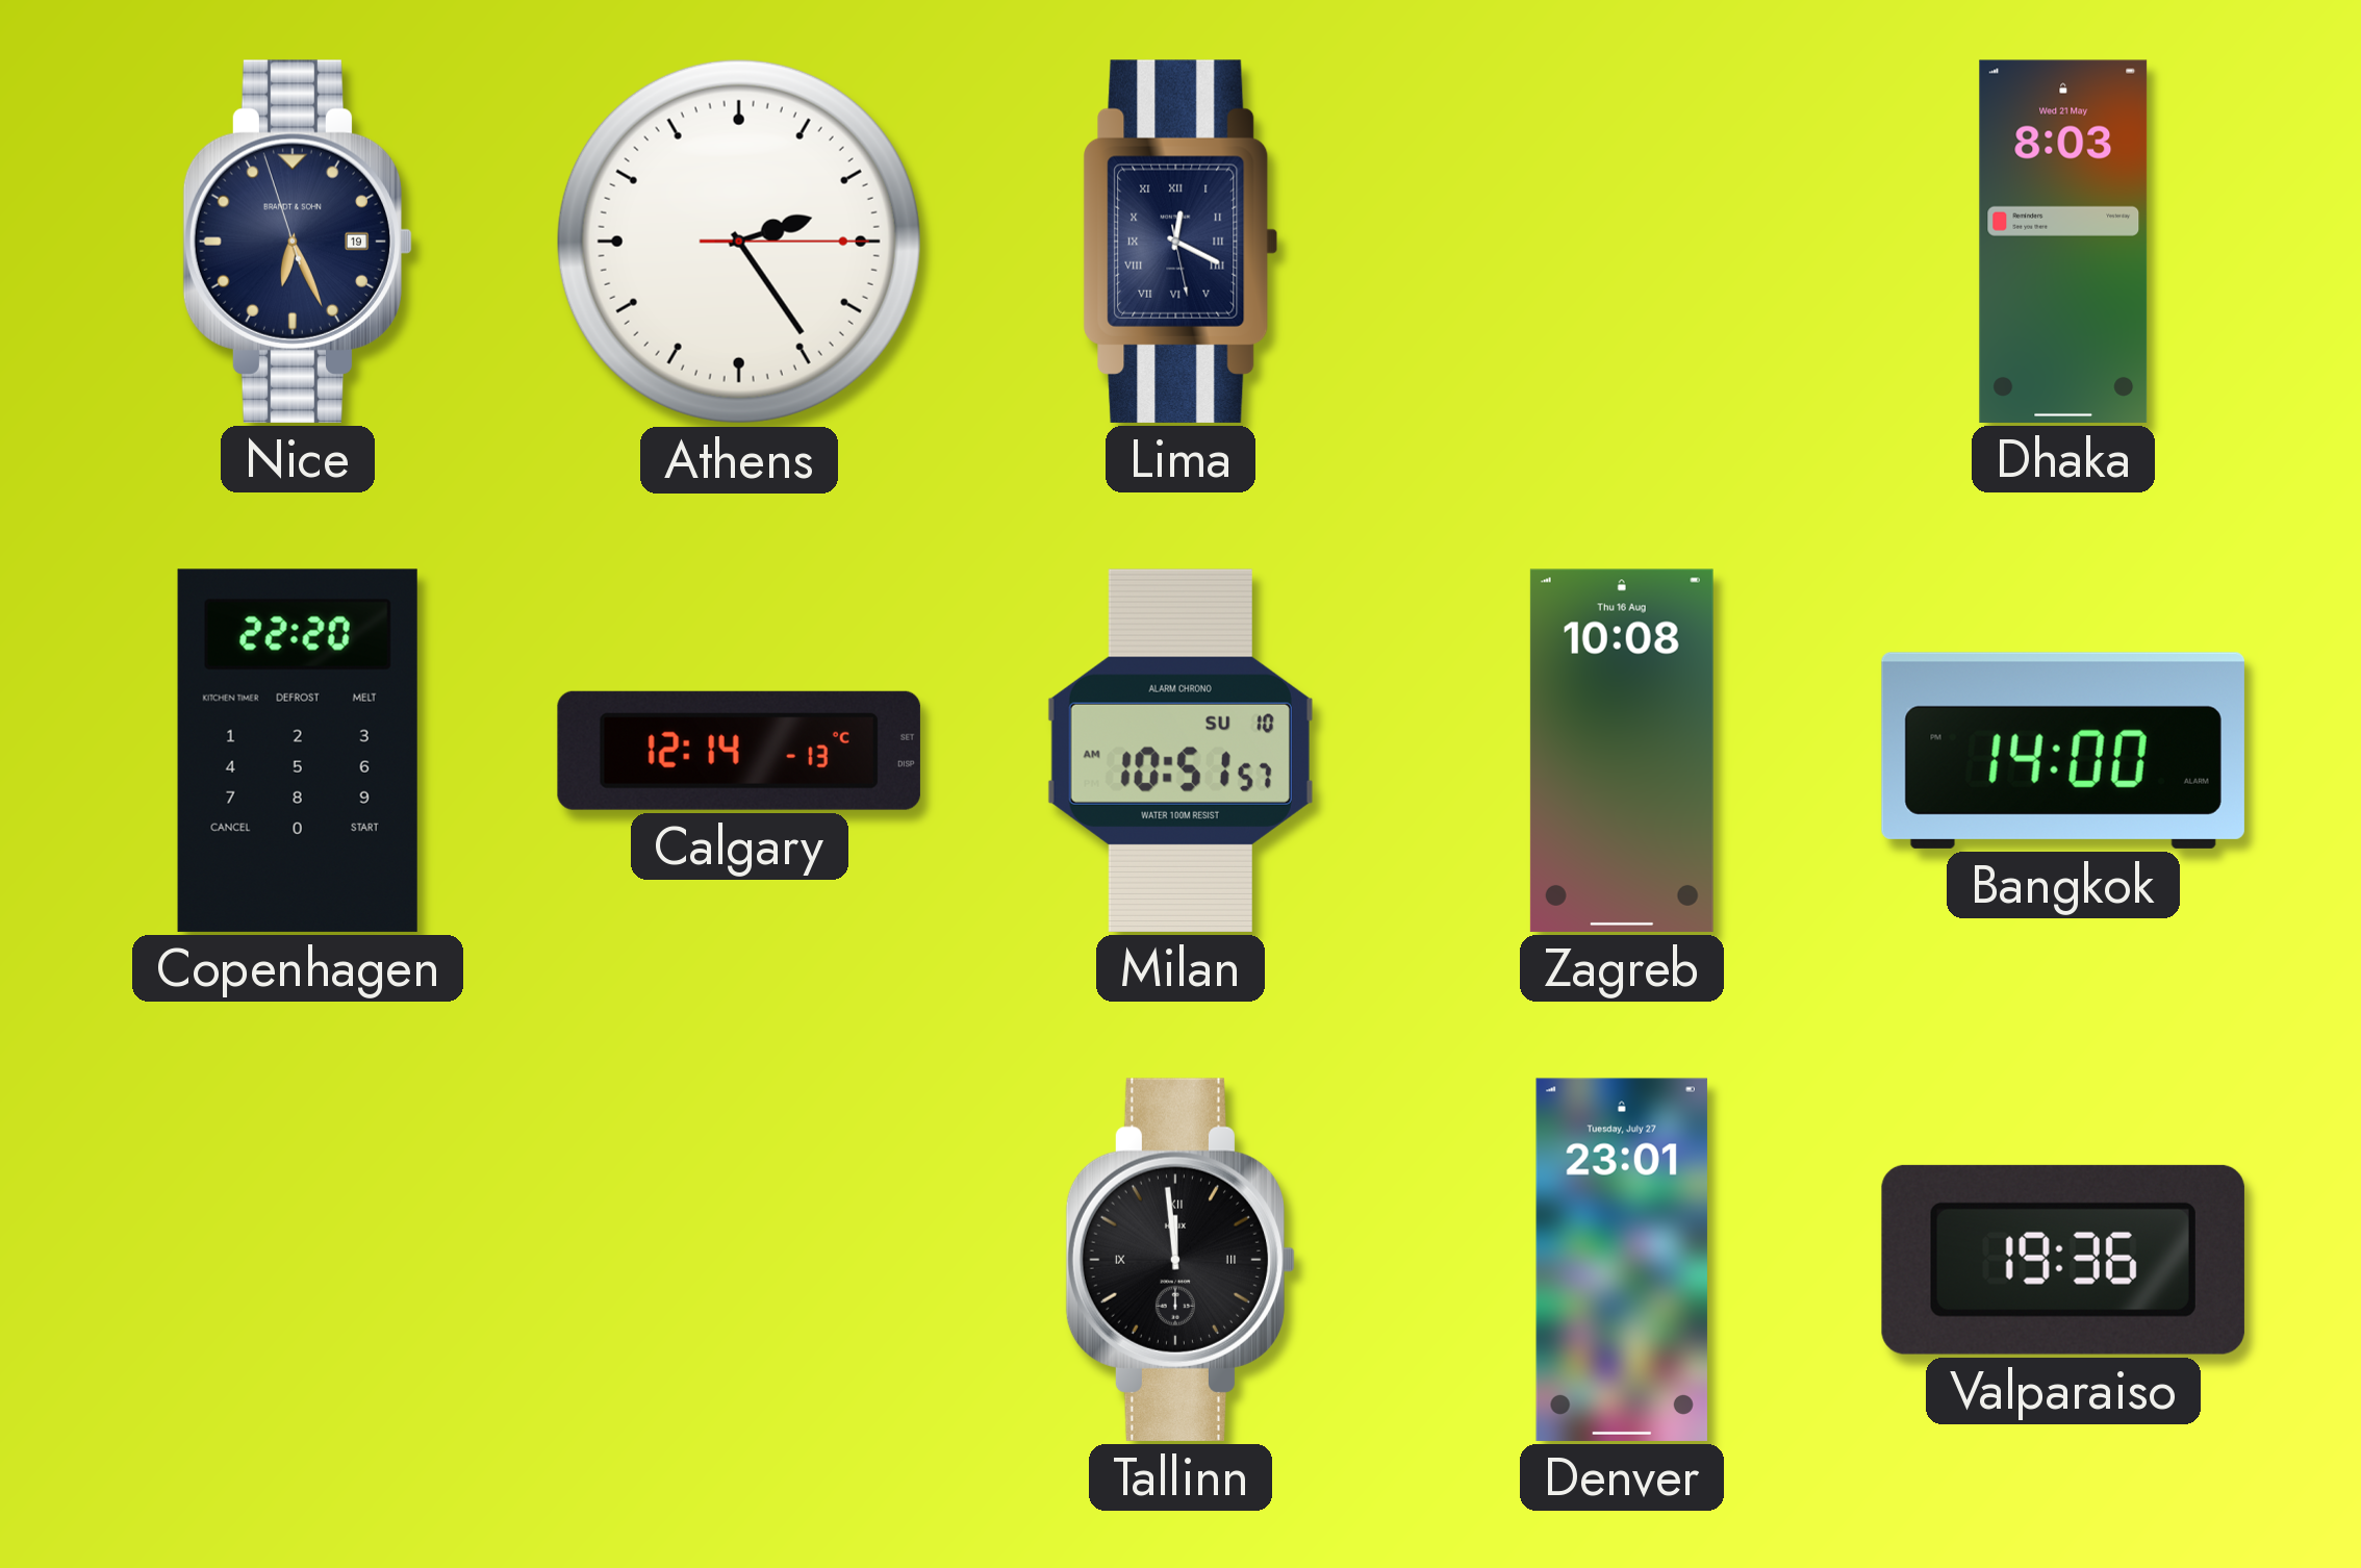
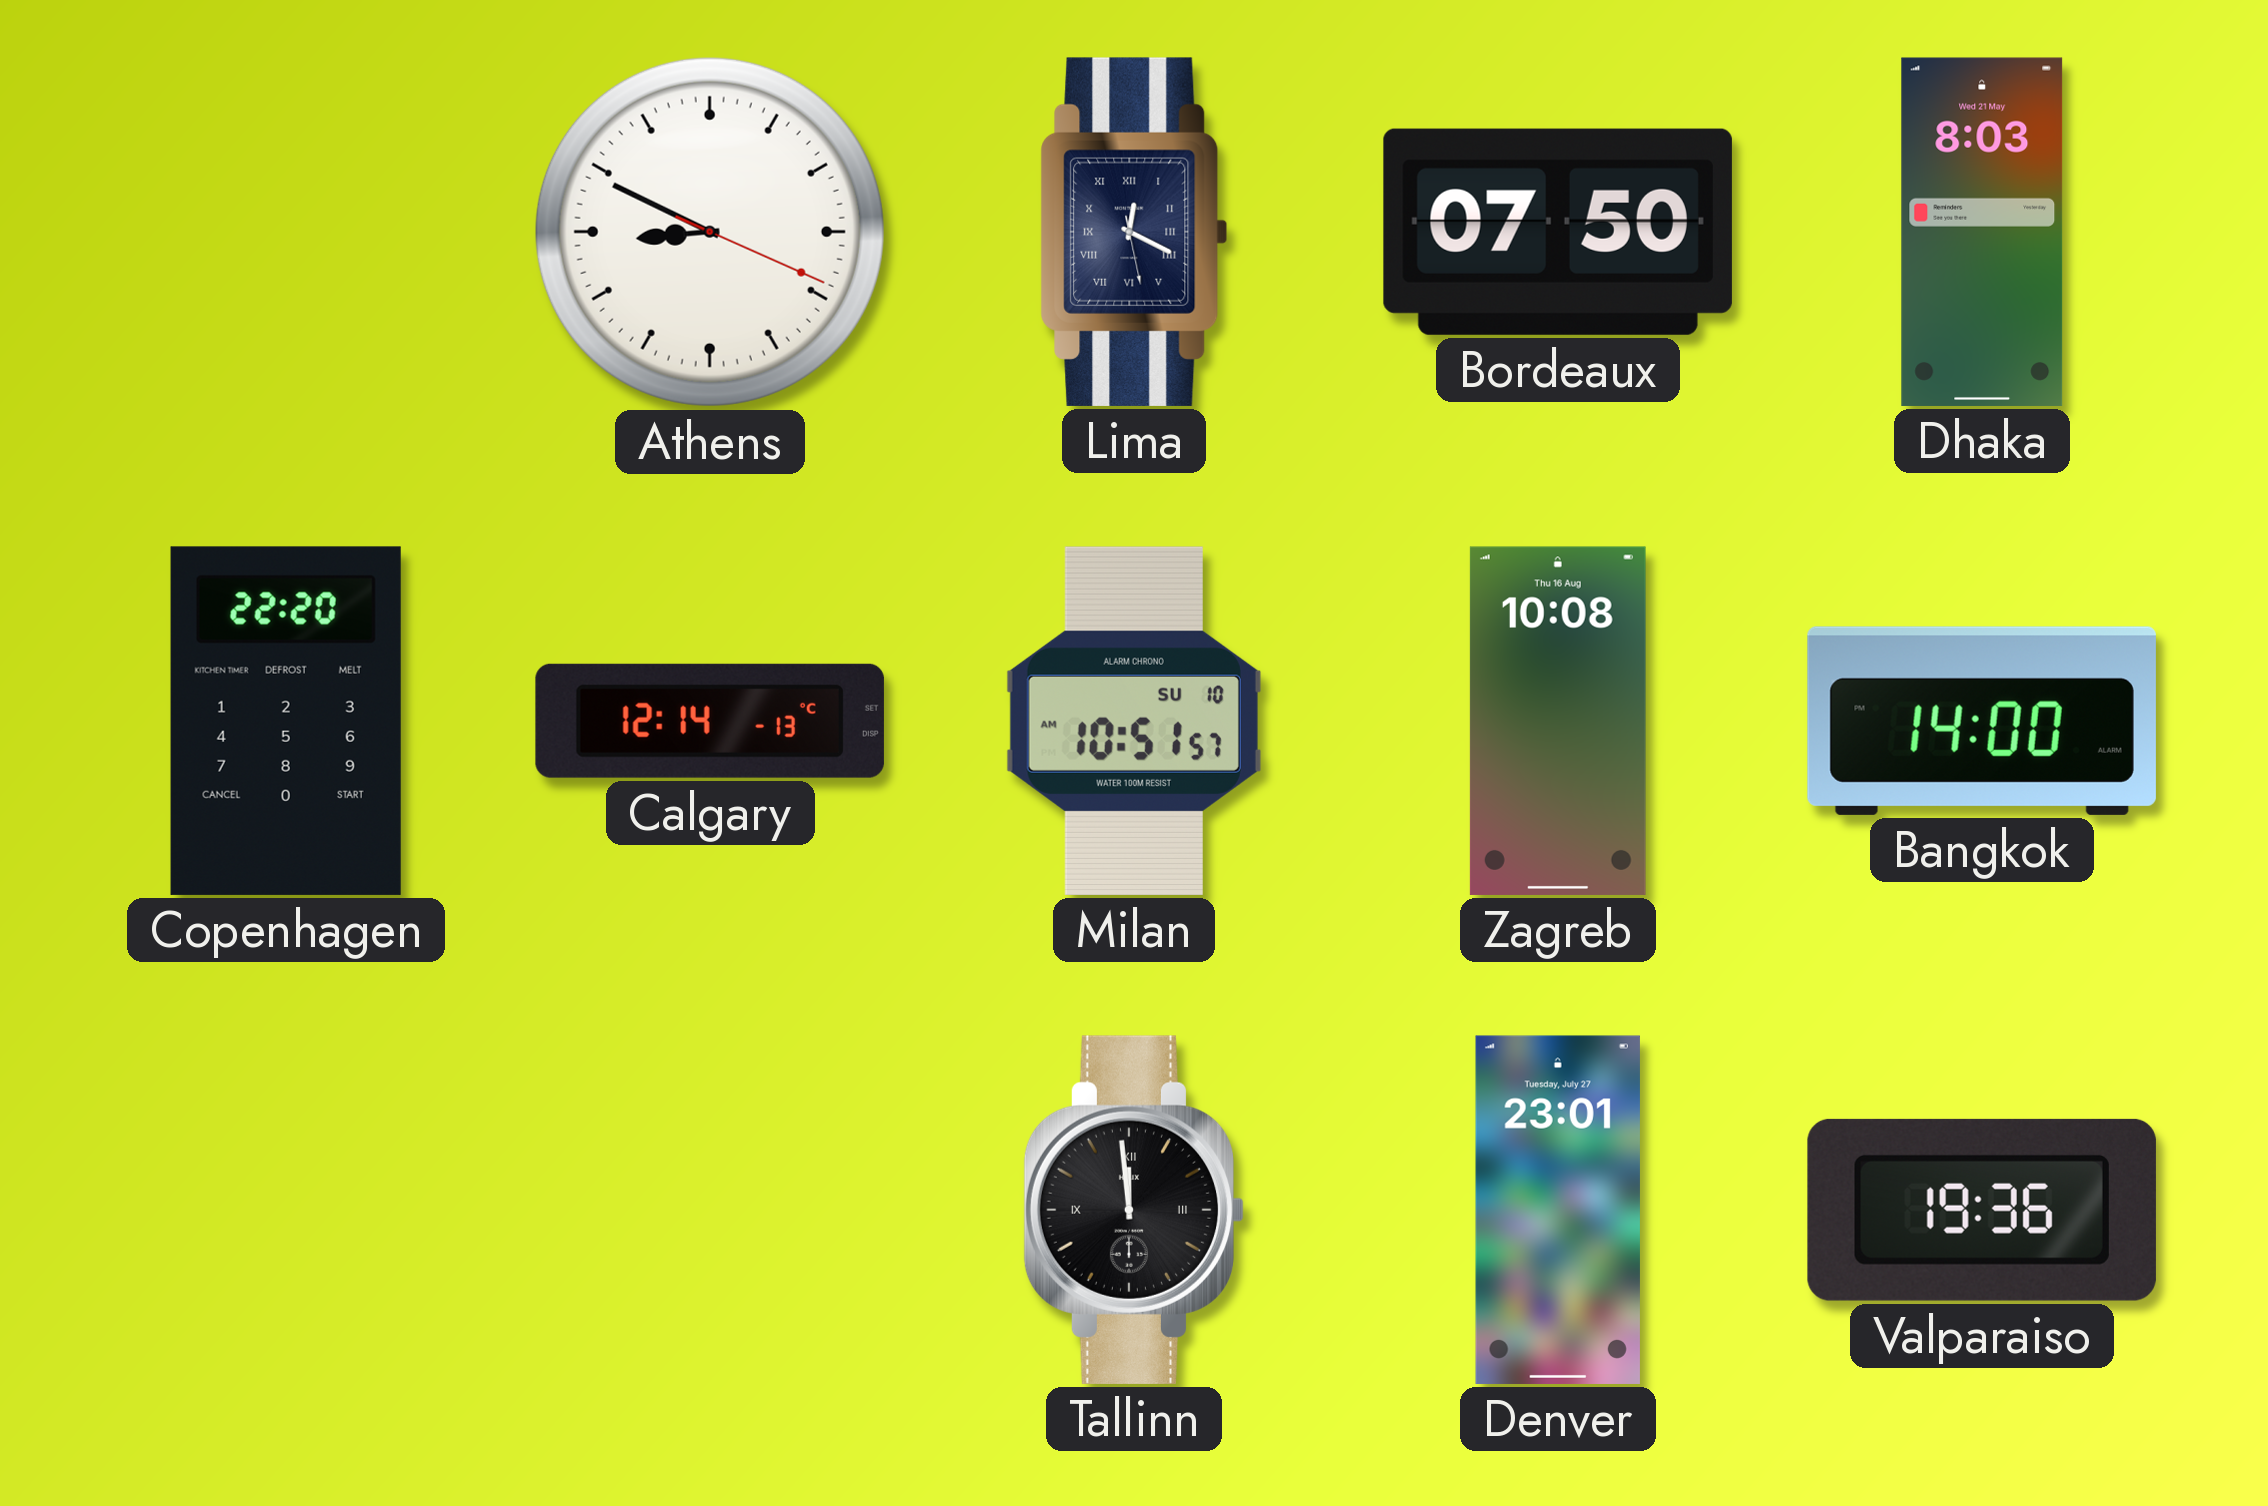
Nice: 6:25 -> none
Athens: 2:24 -> 8:49
Bordeaux: none -> 07:50
